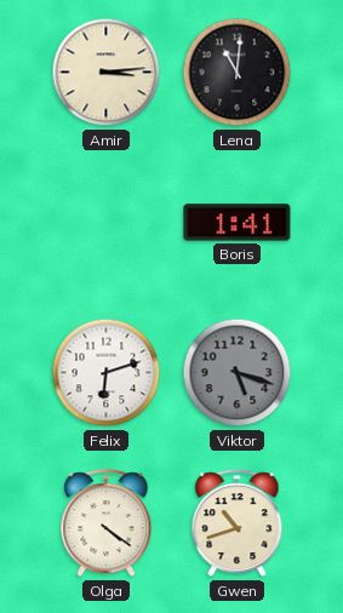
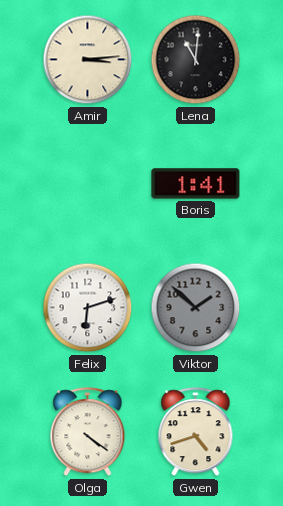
Viktor: 5:18 -> 1:52
Gwen: 10:42 -> 4:42
